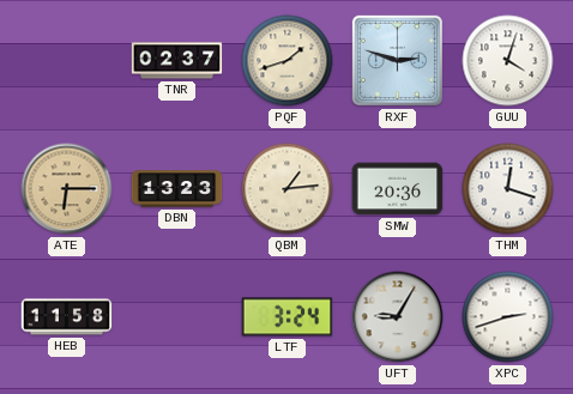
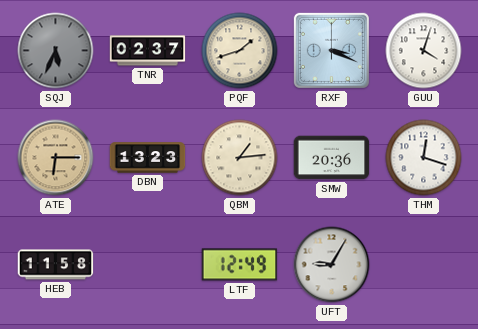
SQJ: none -> 5:34
RXF: 2:48 -> 3:19
LTF: 3:24 -> 12:49
XPC: 2:42 -> none
